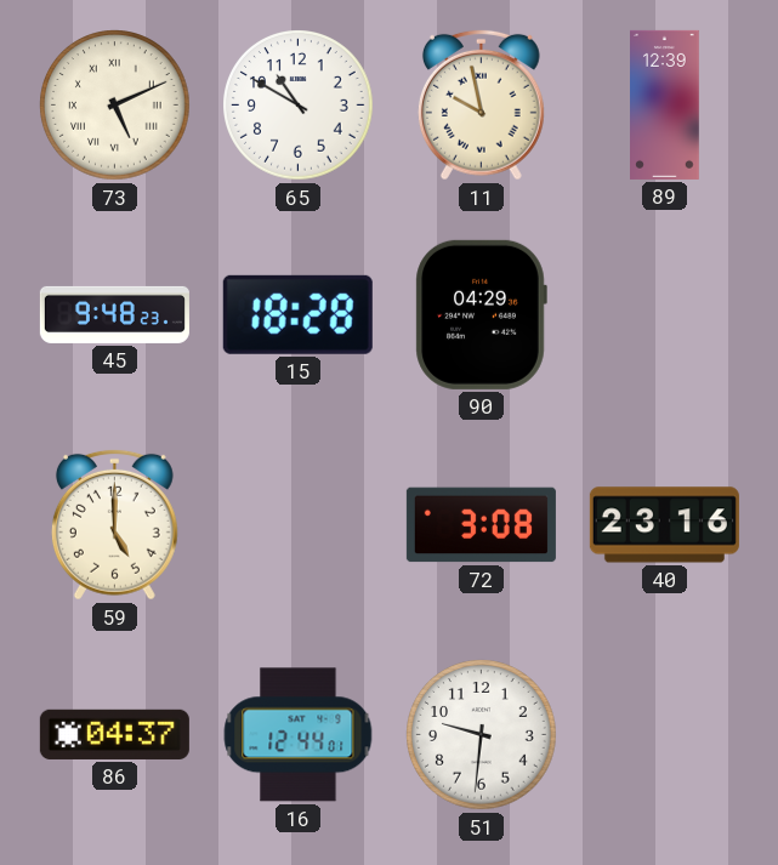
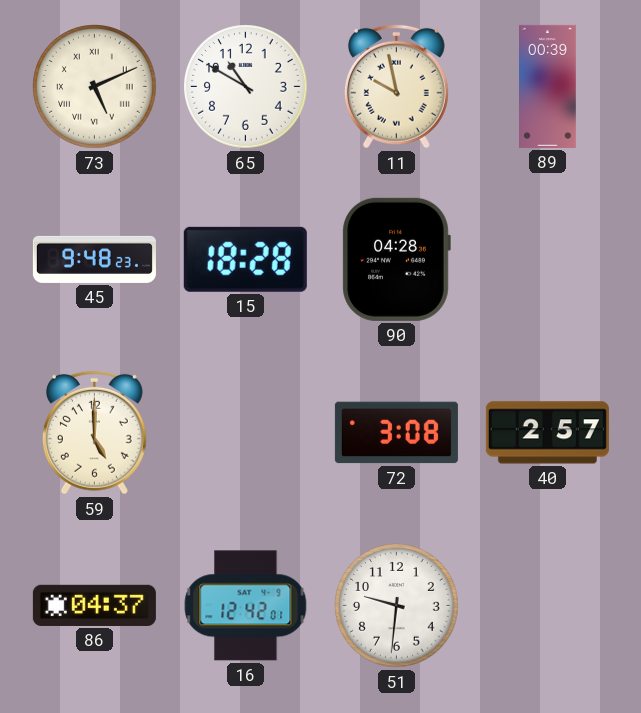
89: 12:39 -> 00:39
90: 04:29 -> 04:28
40: 23:16 -> 2:57
16: 12:44 -> 12:42
